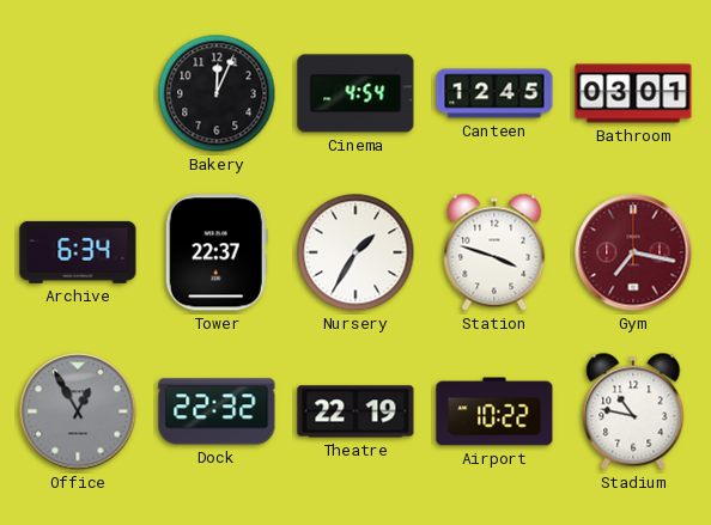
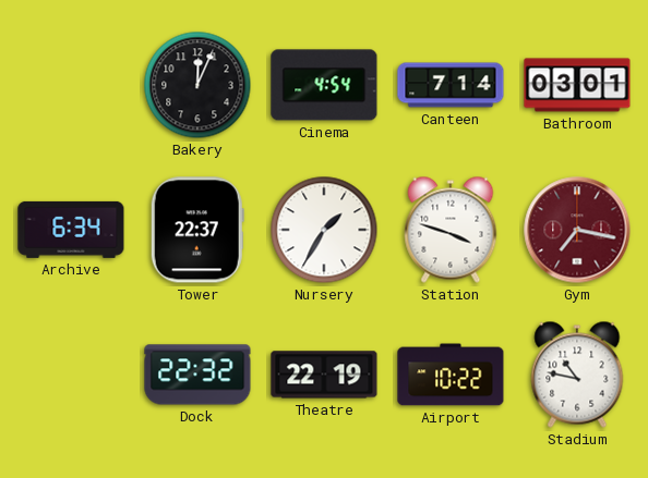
Canteen: 12:45 -> 7:14
Office: 12:55 -> none
